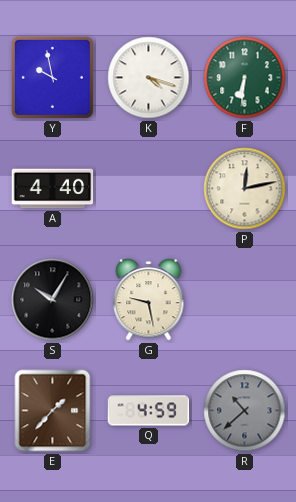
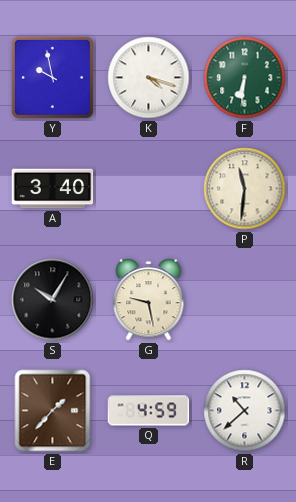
A: 4:40 -> 3:40
P: 12:13 -> 11:31
R dial: grey -> white
